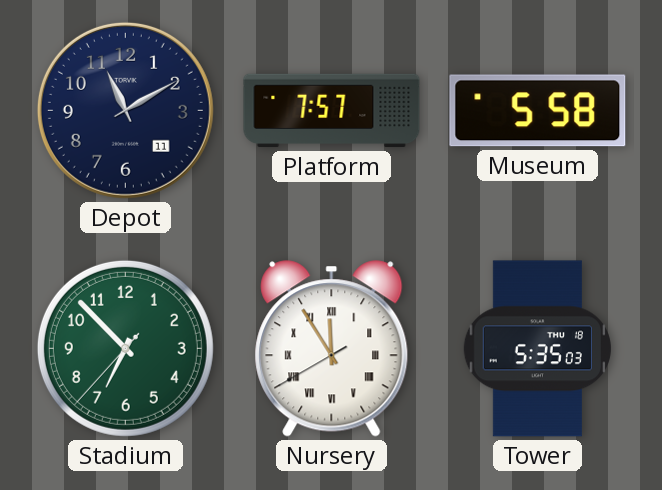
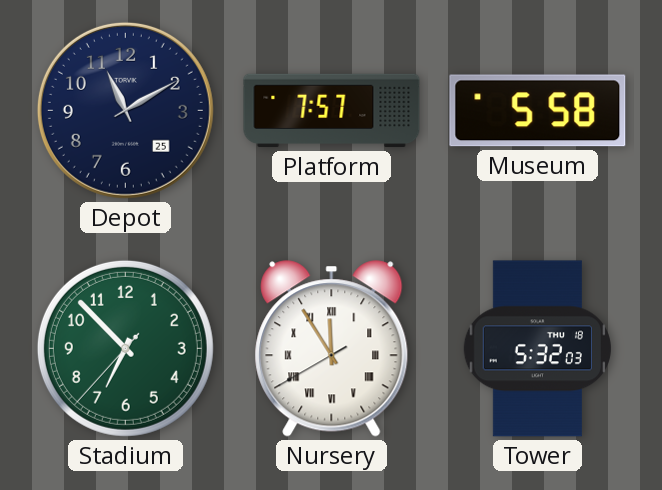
Depot date: 11 -> 25
Tower: 5:35 -> 5:32
